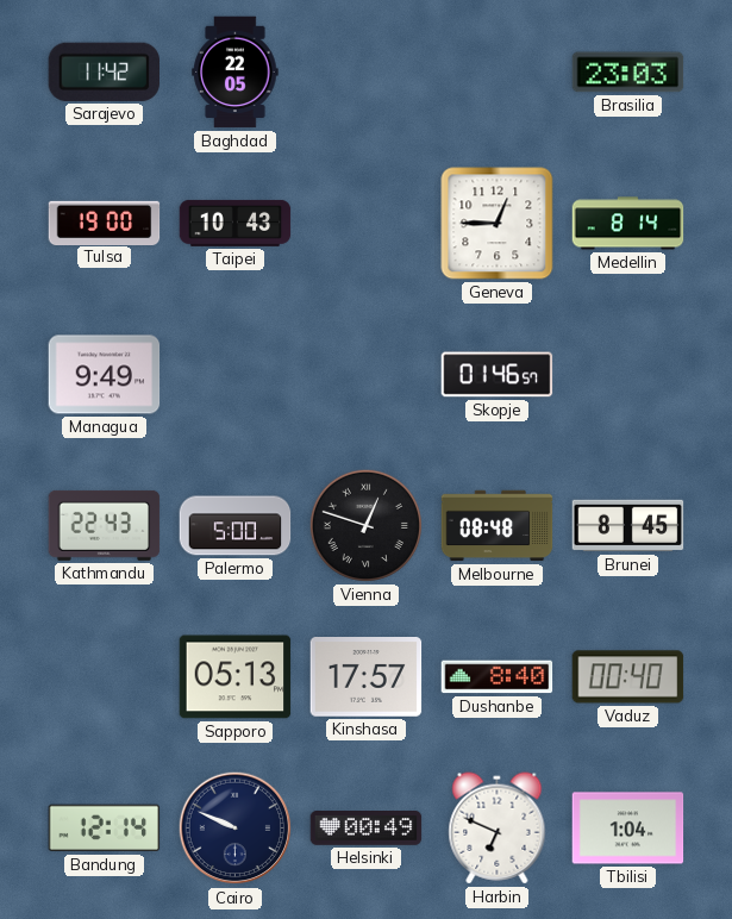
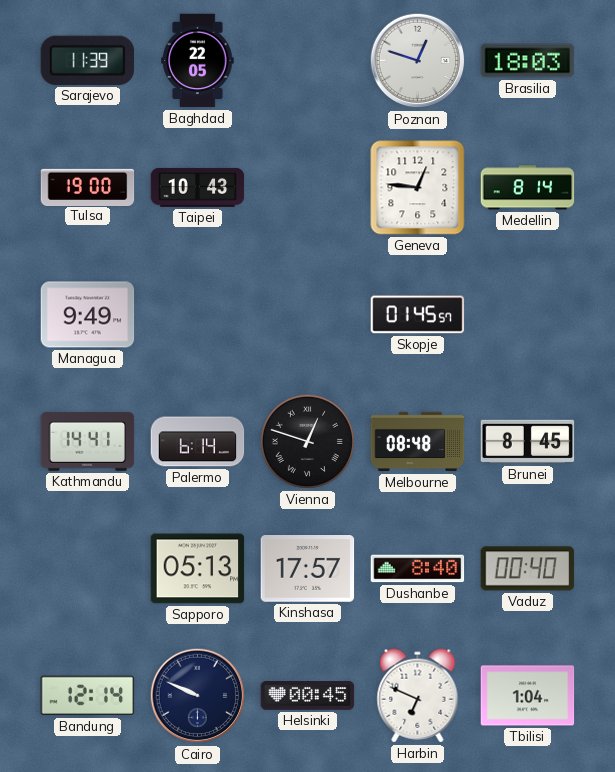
Sarajevo: 11:42 -> 11:39
Poznan: none -> 12:48
Brasilia: 23:03 -> 18:03
Geneva: 12:45 -> 12:46
Skopje: 01:46 -> 01:45
Kathmandu: 22:43 -> 14:41
Palermo: 5:00 -> 6:14
Helsinki: 00:49 -> 00:45
